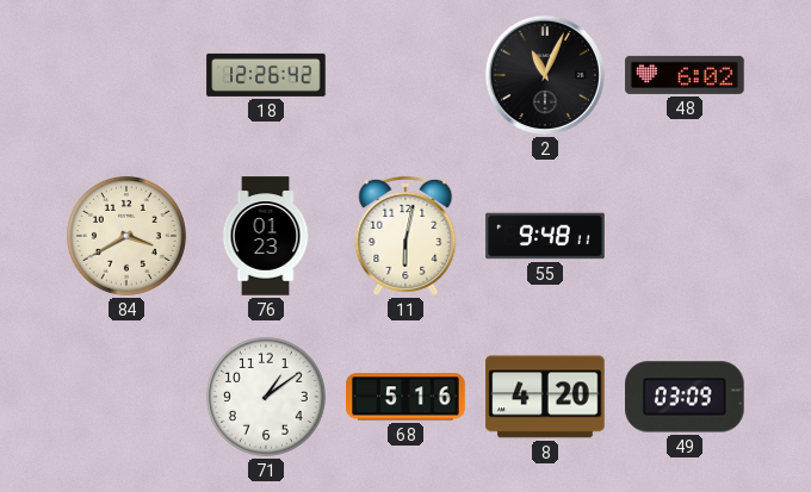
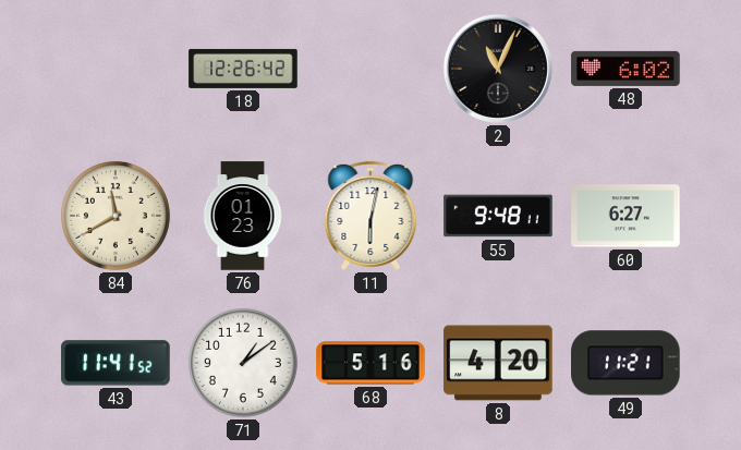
84: 3:40 -> 11:40
60: none -> 6:27
43: none -> 11:41
49: 03:09 -> 11:21
